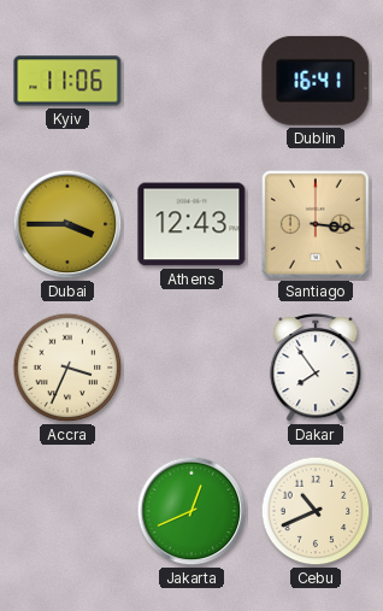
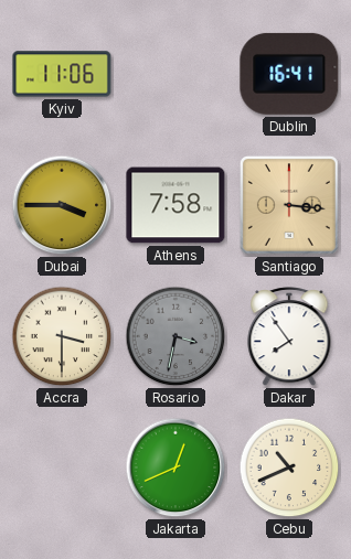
Athens: 12:43 -> 7:58
Accra: 3:34 -> 3:30
Rosario: none -> 3:32
